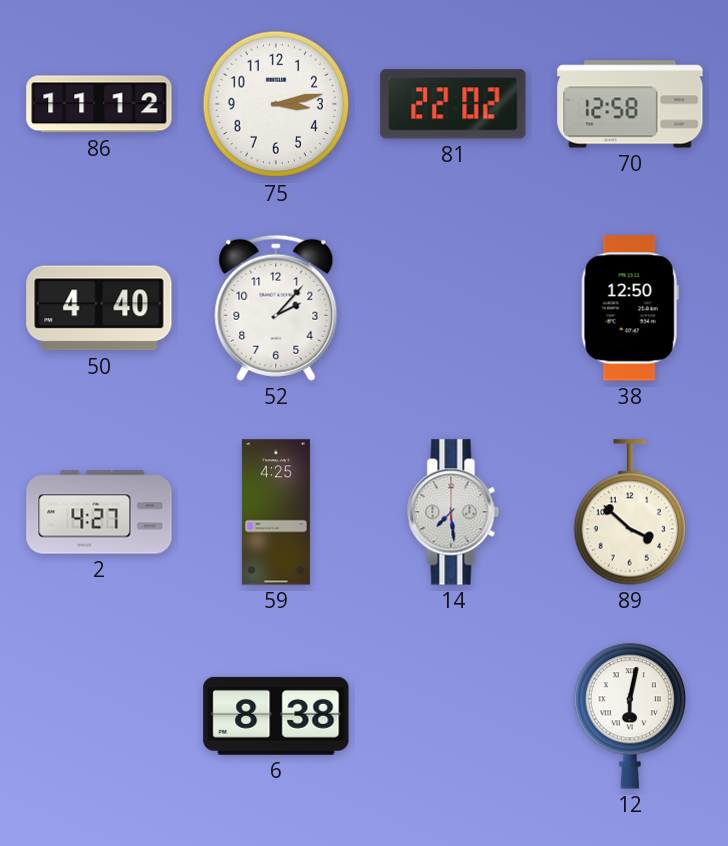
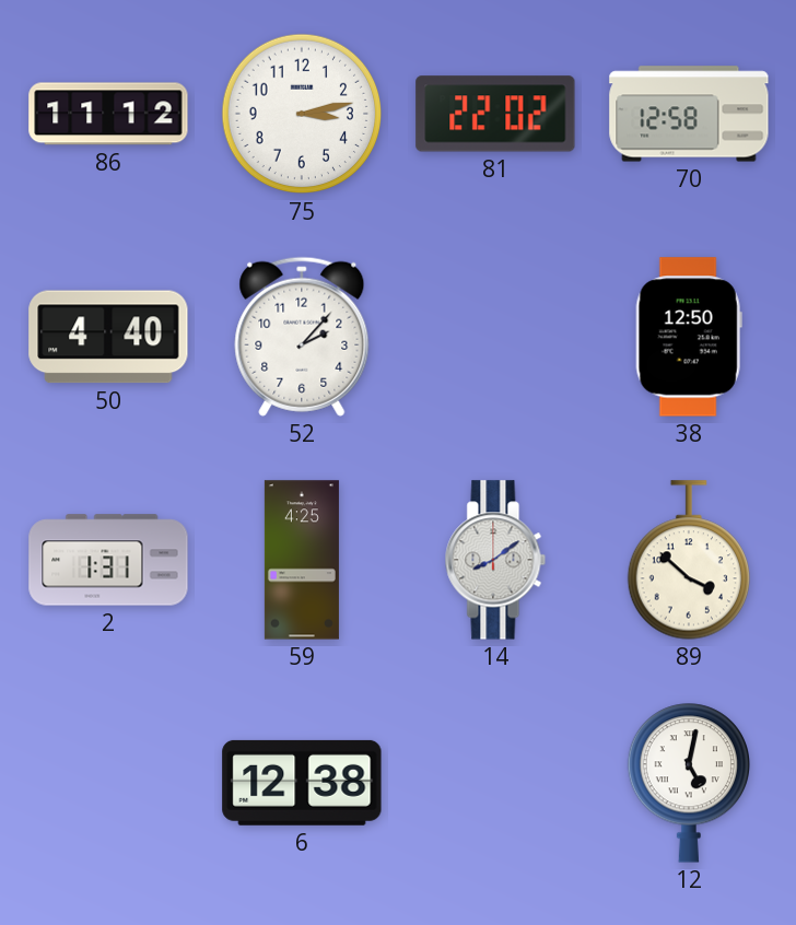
2: 4:27 -> 1:31
14: 7:29 -> 8:09
6: 8:38 -> 12:38
12: 6:02 -> 5:02
